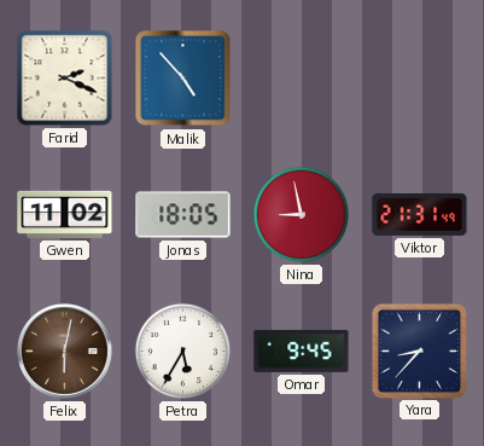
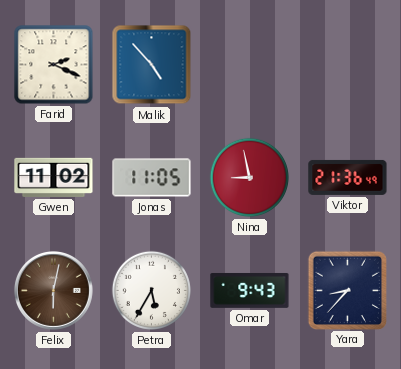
Jonas: 18:05 -> 11:05
Viktor: 21:31 -> 21:36
Omar: 9:45 -> 9:43
